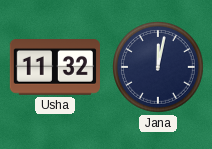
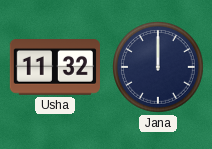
Jana: 12:02 -> 12:00
